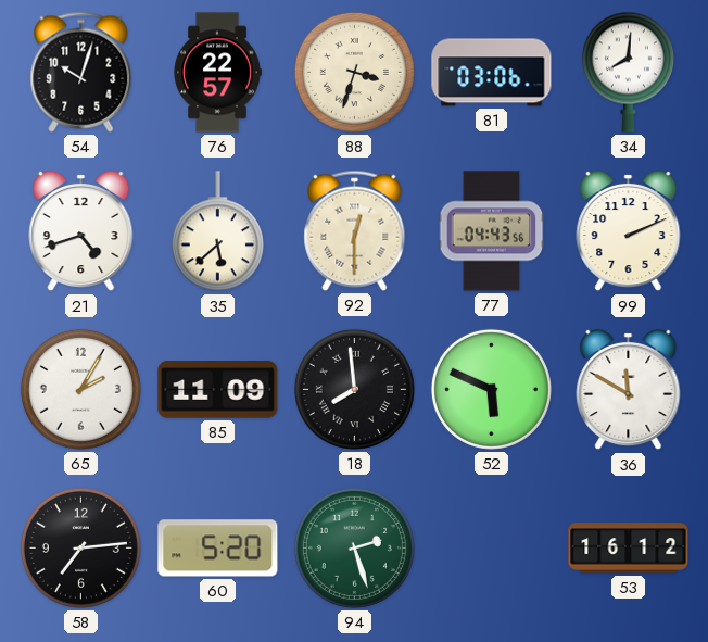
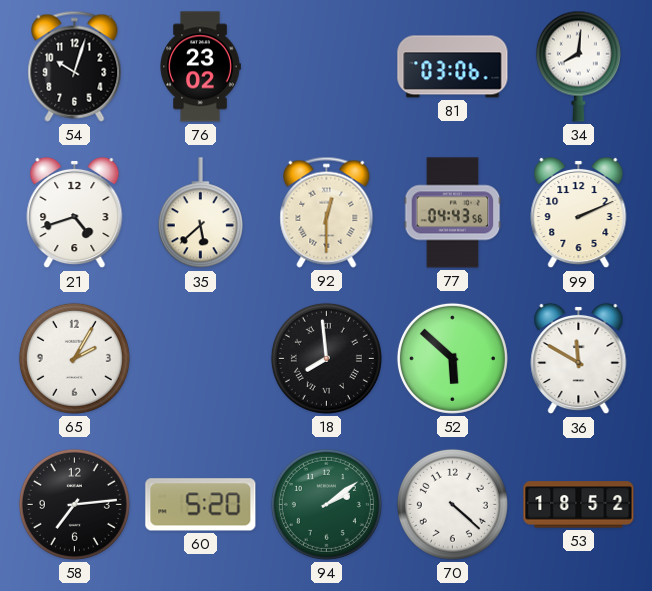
76: 22:57 -> 23:02
88: 3:33 -> none
85: 11:09 -> none
52: 5:49 -> 5:52
94: 2:27 -> 2:09
70: none -> 4:22
53: 16:12 -> 18:52
